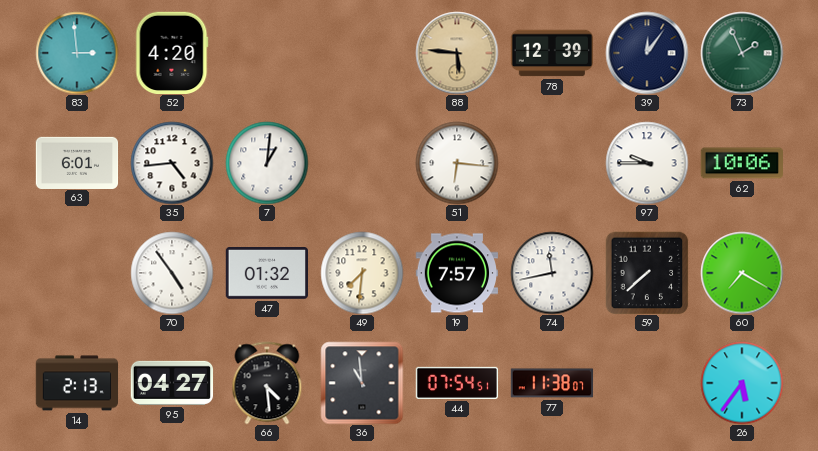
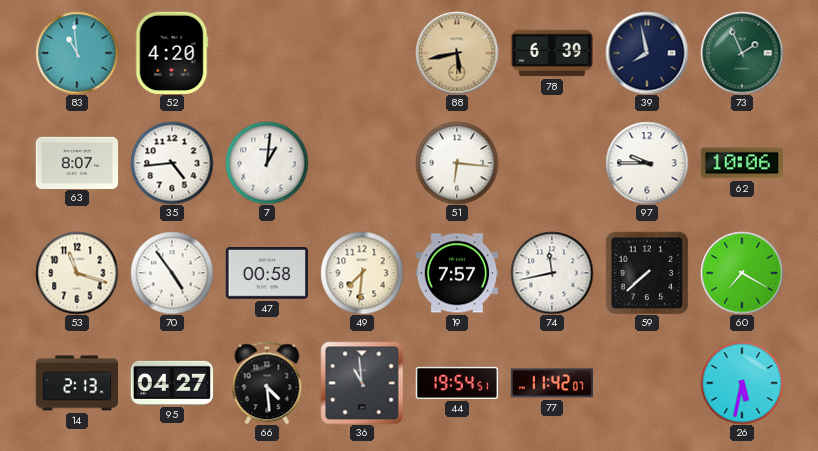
83: 2:59 -> 10:59
88: 5:46 -> 5:43
78: 12:39 -> 6:39
39: 12:06 -> 7:58
63: 6:01 -> 8:07
53: none -> 11:18
47: 01:32 -> 00:58
44: 07:54 -> 19:54
77: 11:38 -> 11:42
26: 5:36 -> 5:32
